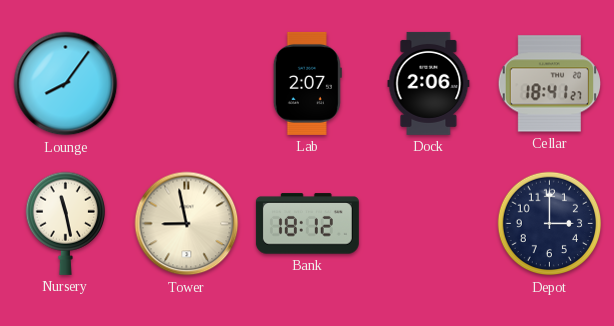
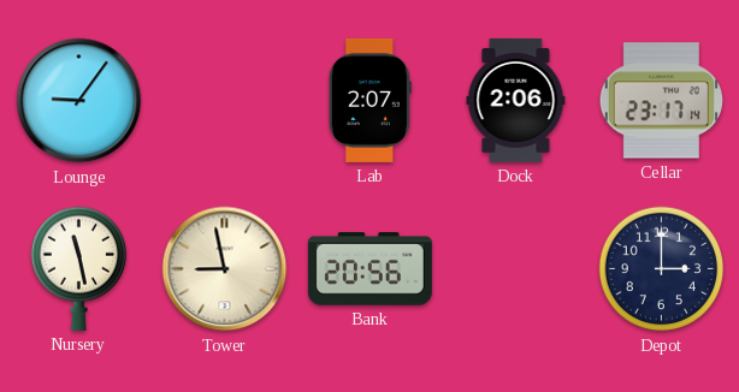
Lounge: 8:06 -> 9:06
Cellar: 18:41 -> 23:17
Bank: 18:12 -> 20:56
